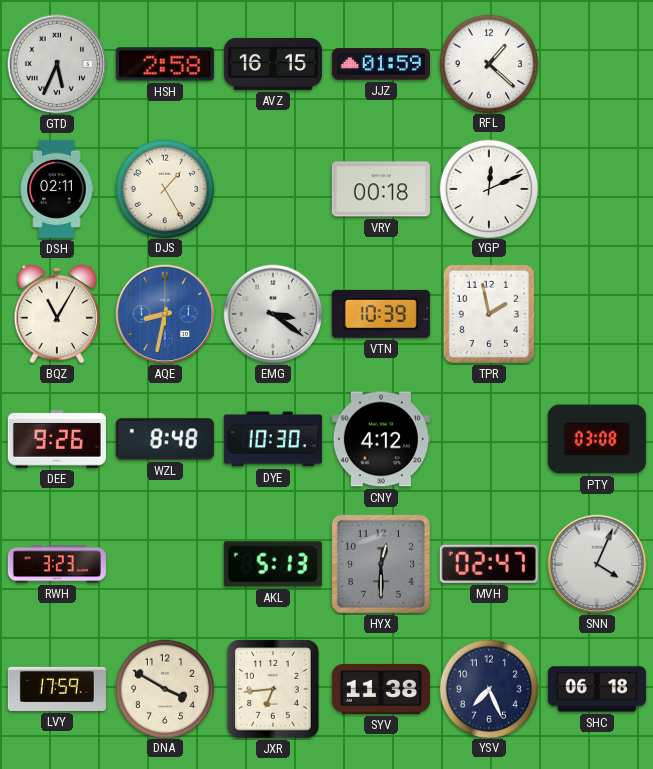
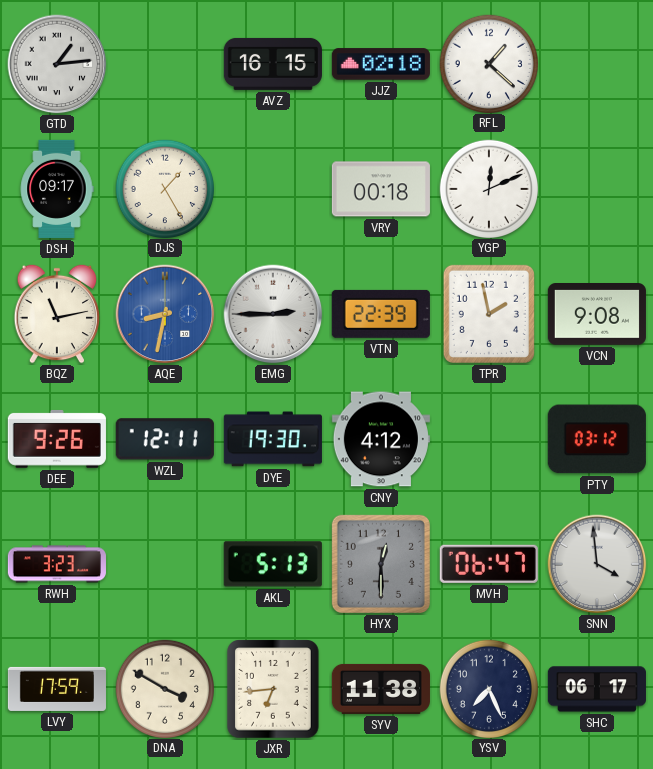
GTD: 5:34 -> 1:14
HSH: 2:58 -> none
JJZ: 01:59 -> 02:18
DSH: 02:11 -> 09:17
BQZ: 11:05 -> 11:13
EMG: 3:21 -> 2:45
VTN: 10:39 -> 22:39
VCN: none -> 9:08
WZL: 8:48 -> 12:11
DYE: 10:30 -> 19:30
PTY: 03:08 -> 03:12
MVH: 02:47 -> 06:47
SNN: 4:04 -> 3:59
SHC: 06:18 -> 06:17
